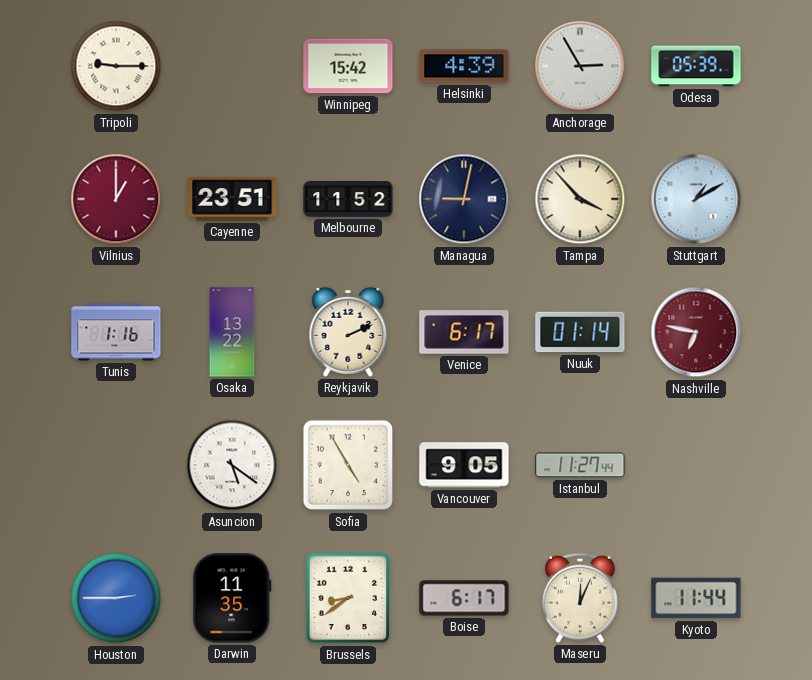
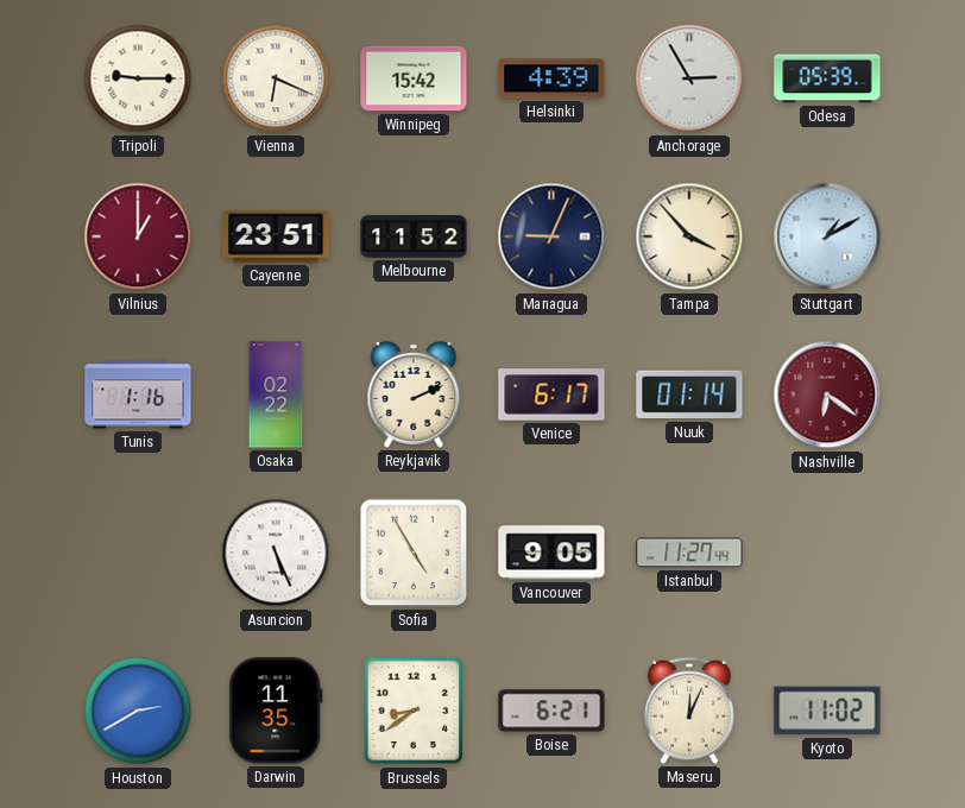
Vienna: none -> 6:19
Managua: 9:02 -> 9:04
Osaka: 13:22 -> 02:22
Nashville: 6:47 -> 6:21
Asuncion: 5:21 -> 5:26
Houston: 2:45 -> 2:40
Boise: 6:17 -> 6:21
Kyoto: 11:44 -> 11:02
